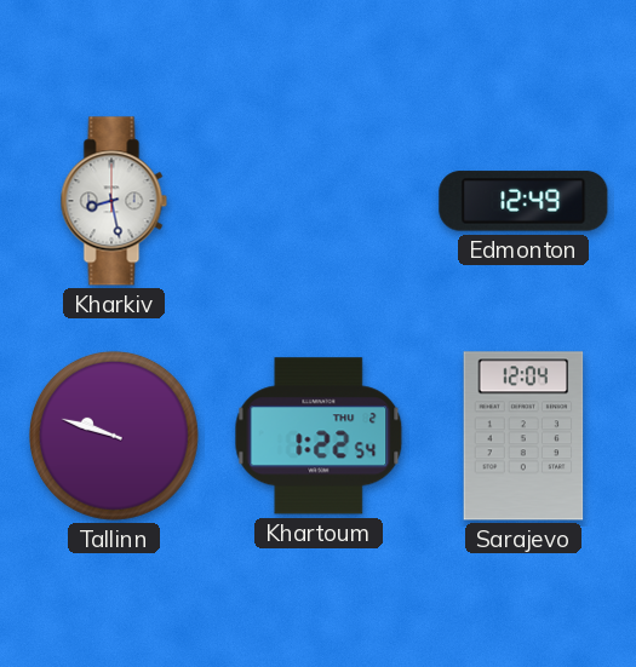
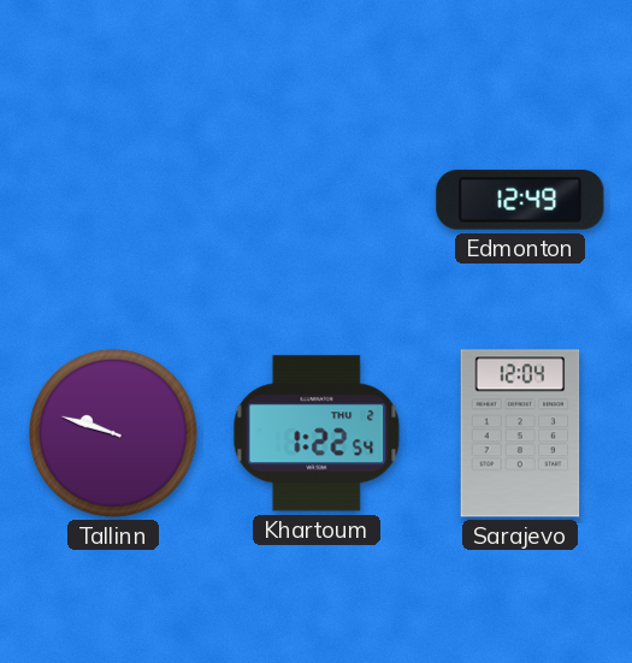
Kharkiv: 8:28 -> none
